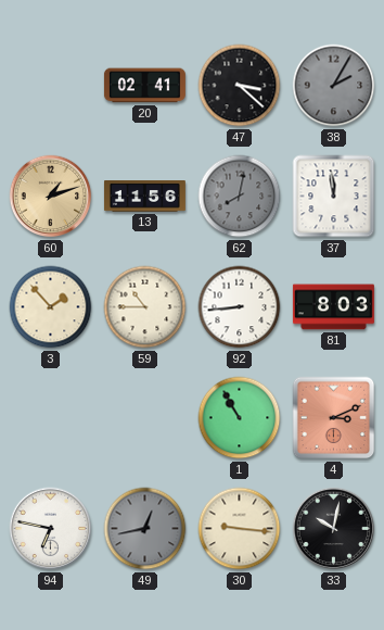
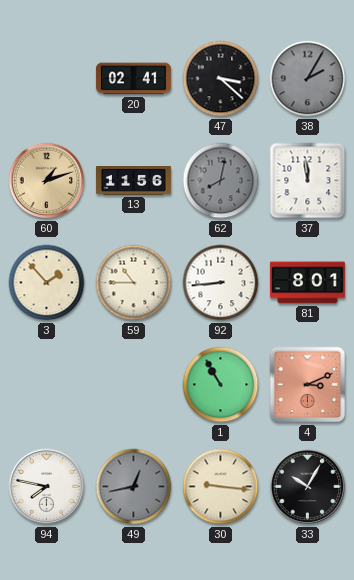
81: 8:03 -> 8:01
94: 6:47 -> 7:47
33: 10:02 -> 10:05
